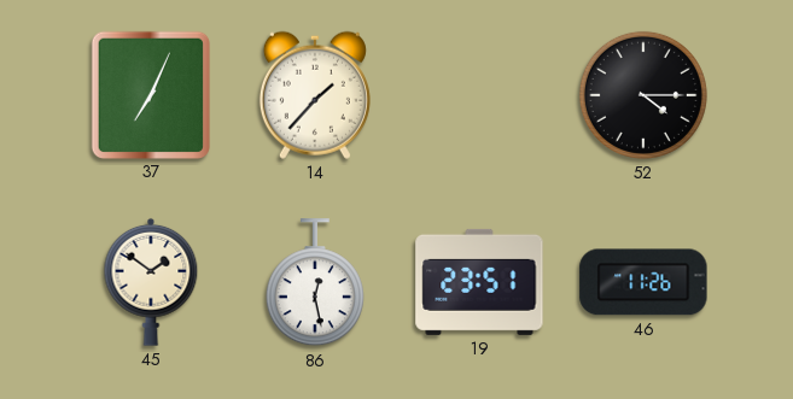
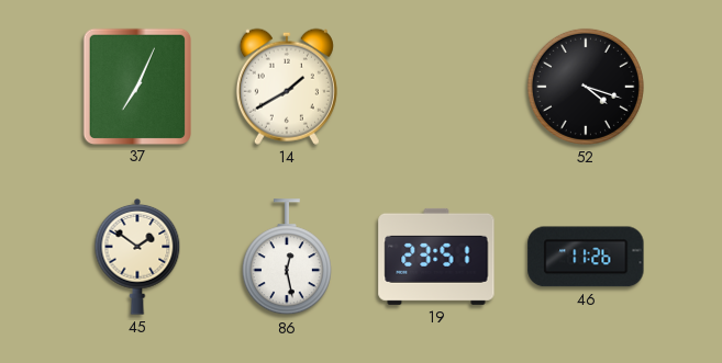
14: 1:37 -> 1:40
52: 4:15 -> 4:18
